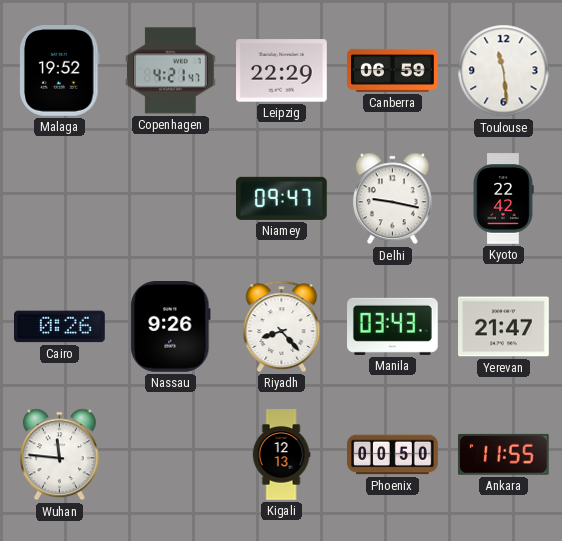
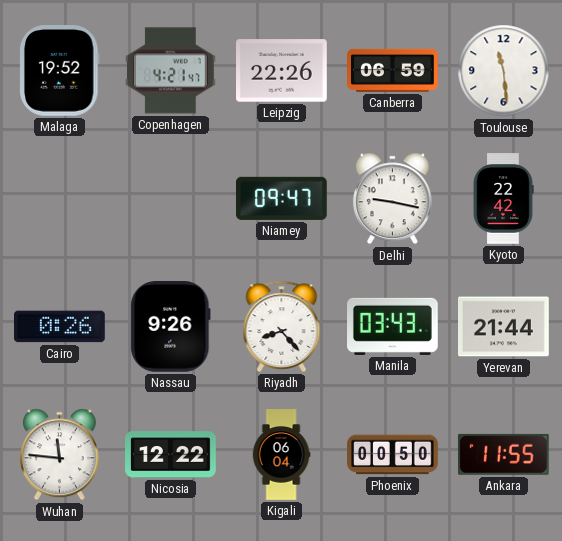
Leipzig: 22:29 -> 22:26
Yerevan: 21:47 -> 21:44
Nicosia: none -> 12:22
Kigali: 12:13 -> 06:04
